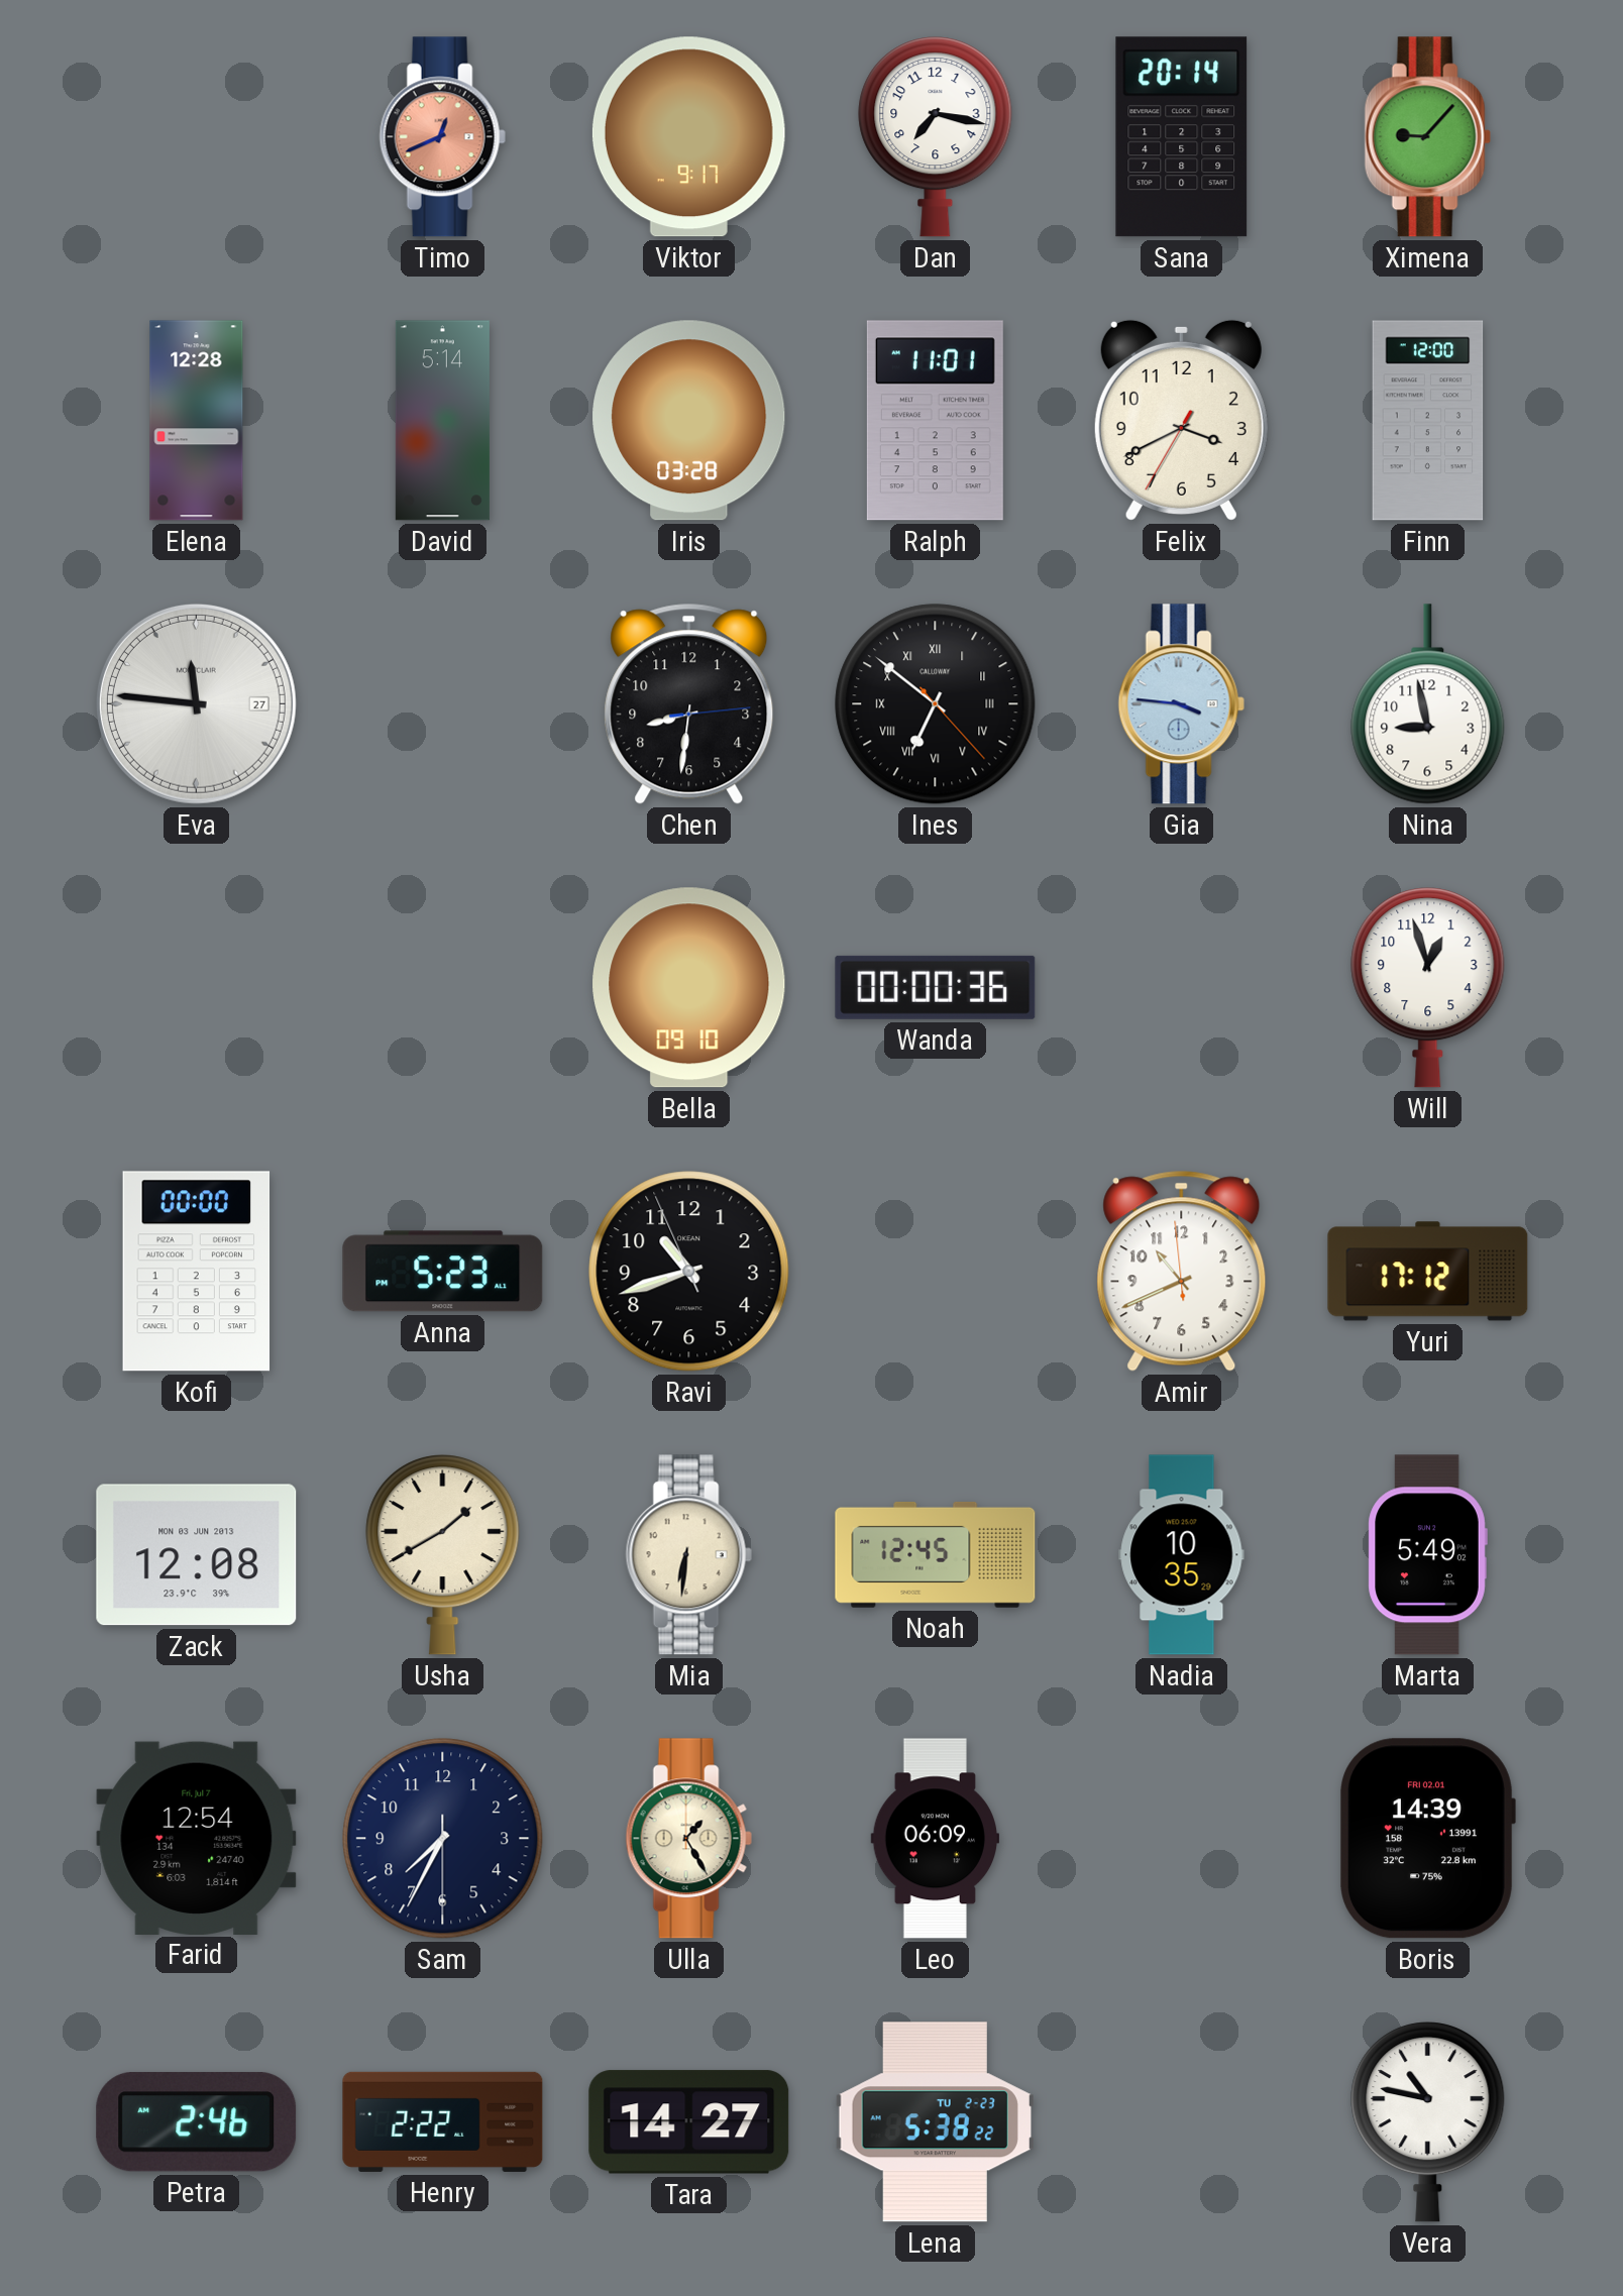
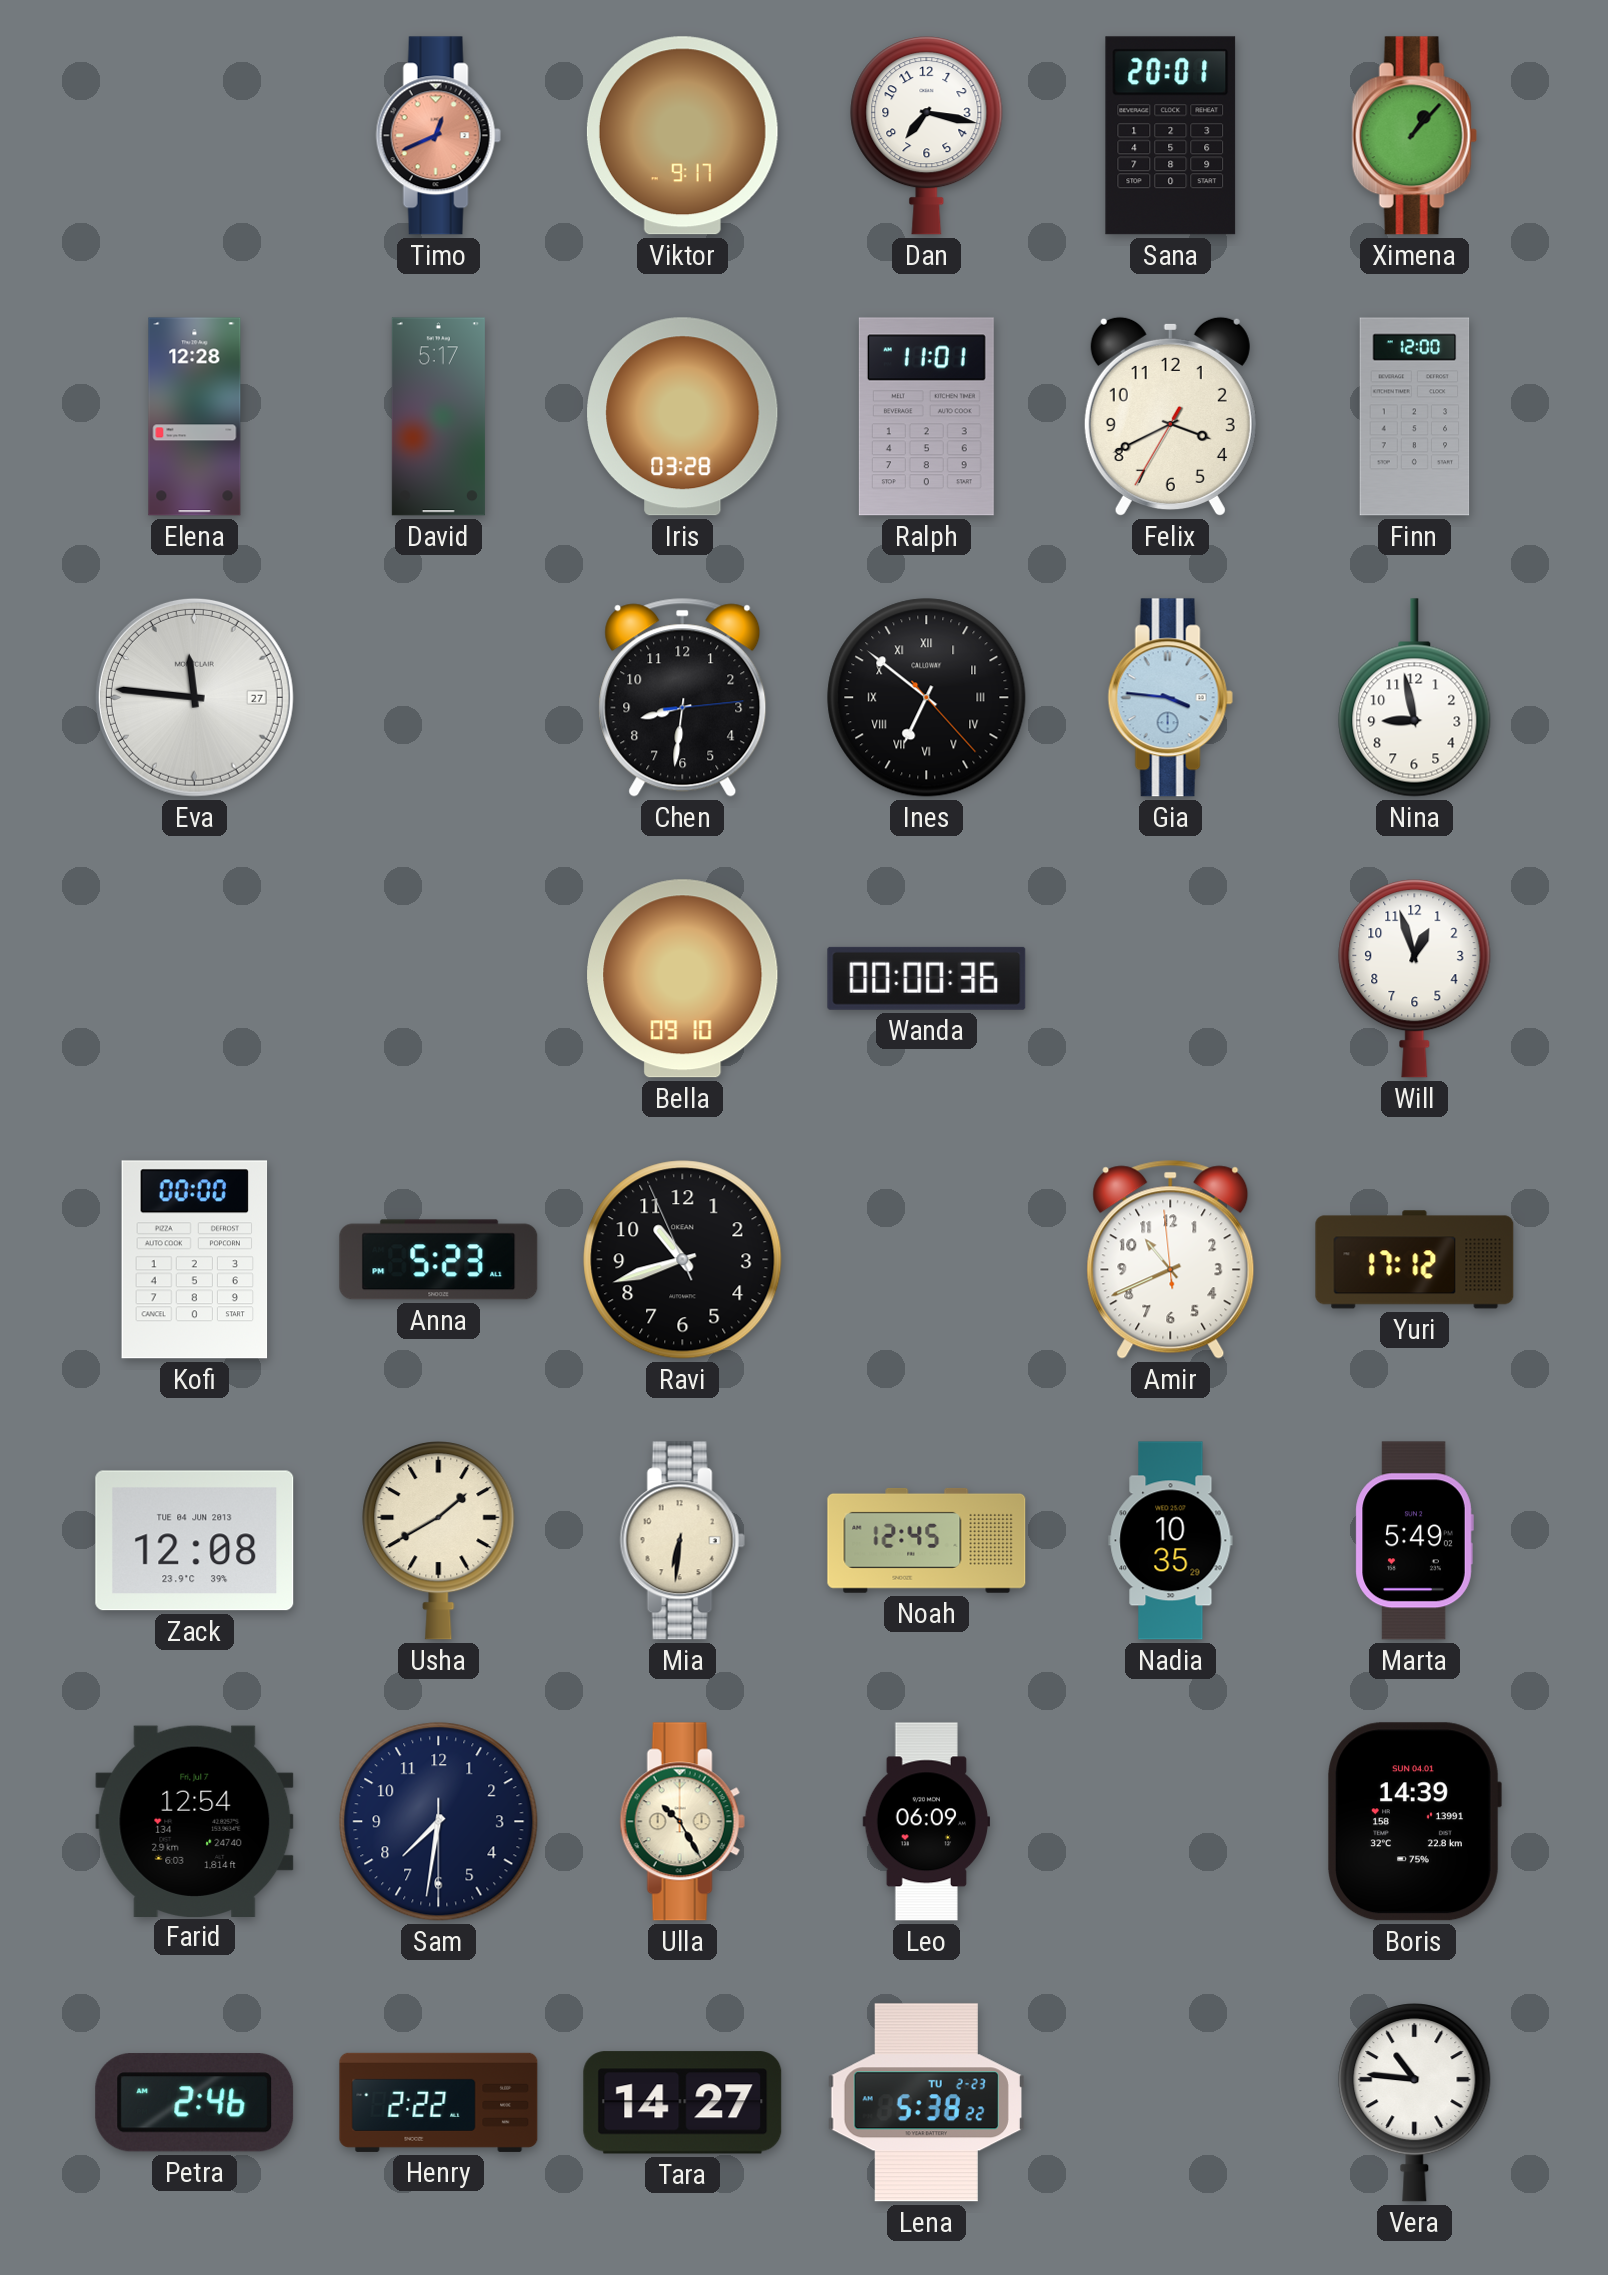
Sana: 20:14 -> 20:01
Ximena: 9:07 -> 1:07
David: 5:14 -> 5:17
Zack date: MON 03 JUN 2013 -> TUE 04 JUN 2013
Sam: 7:34 -> 7:31
Ulla: 1:25 -> 10:25
Boris date: FRI 02.01 -> SUN 04.01
Vera: 10:47 -> 10:46
